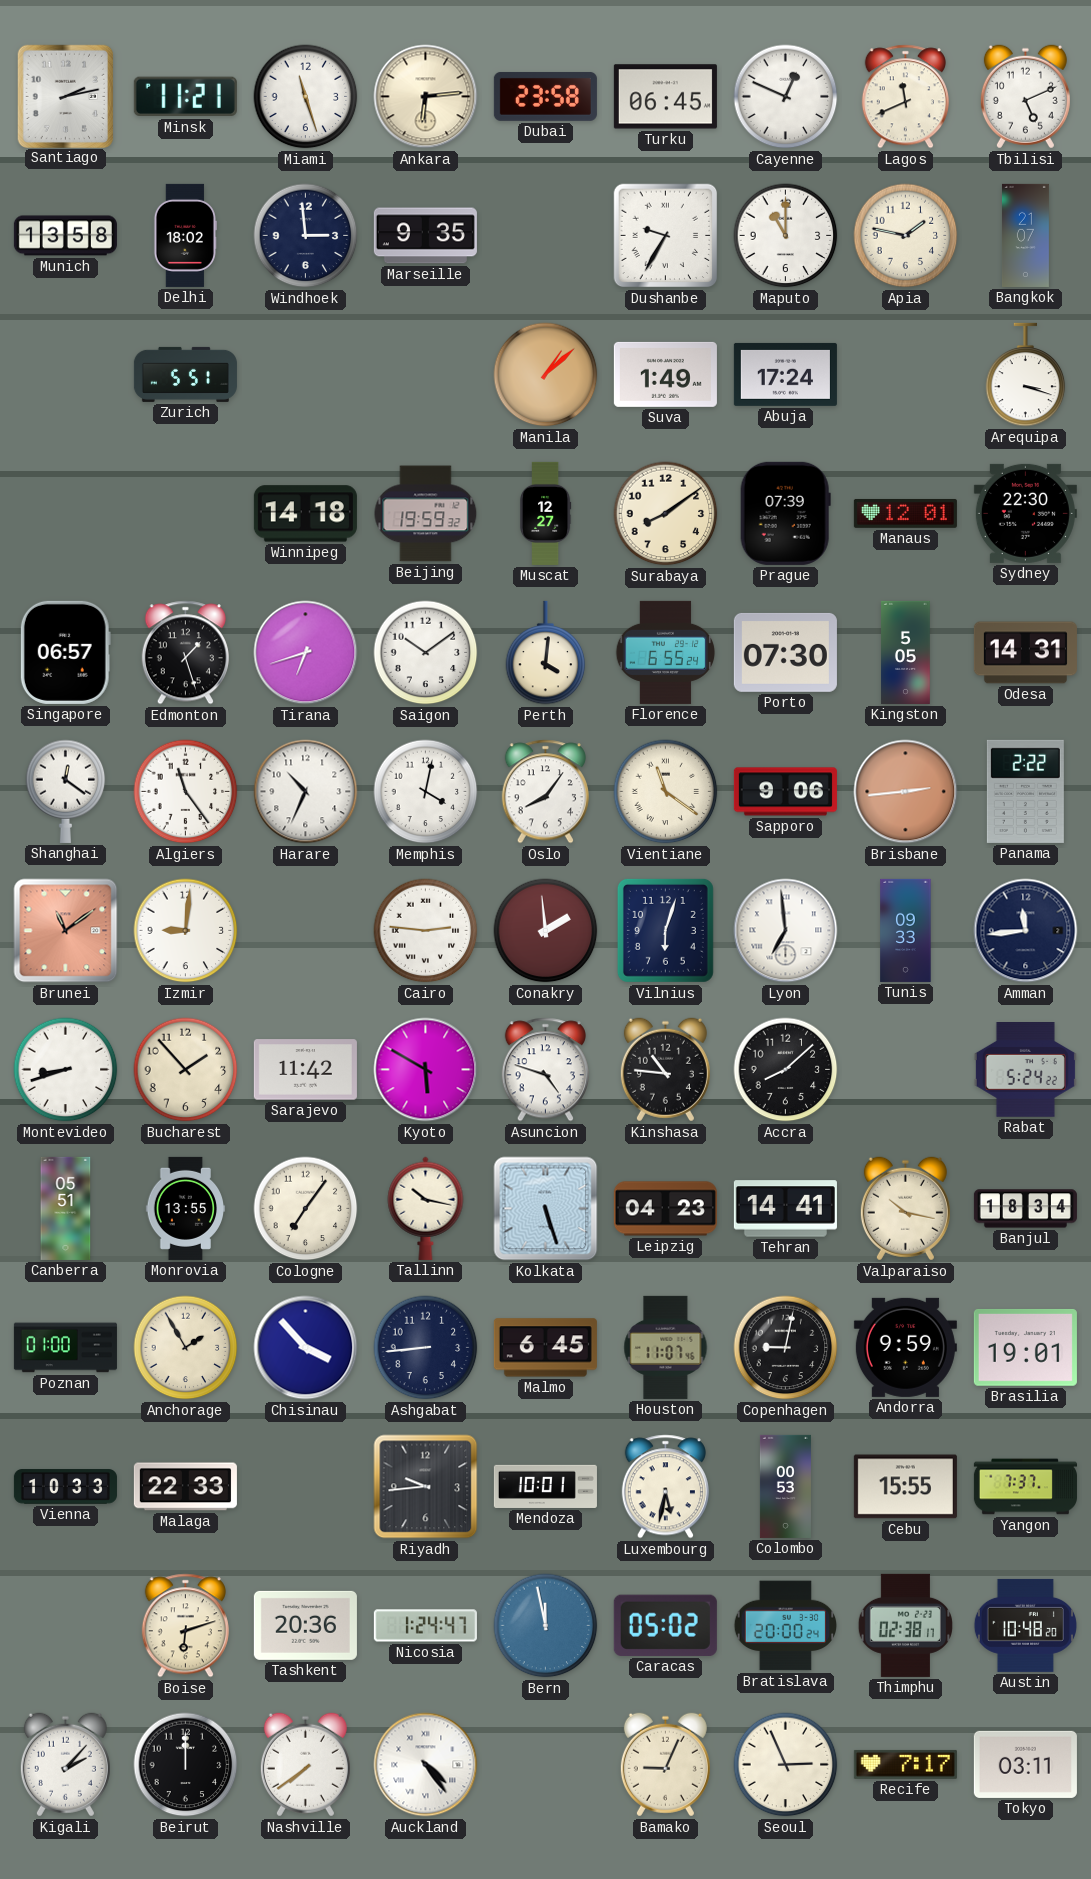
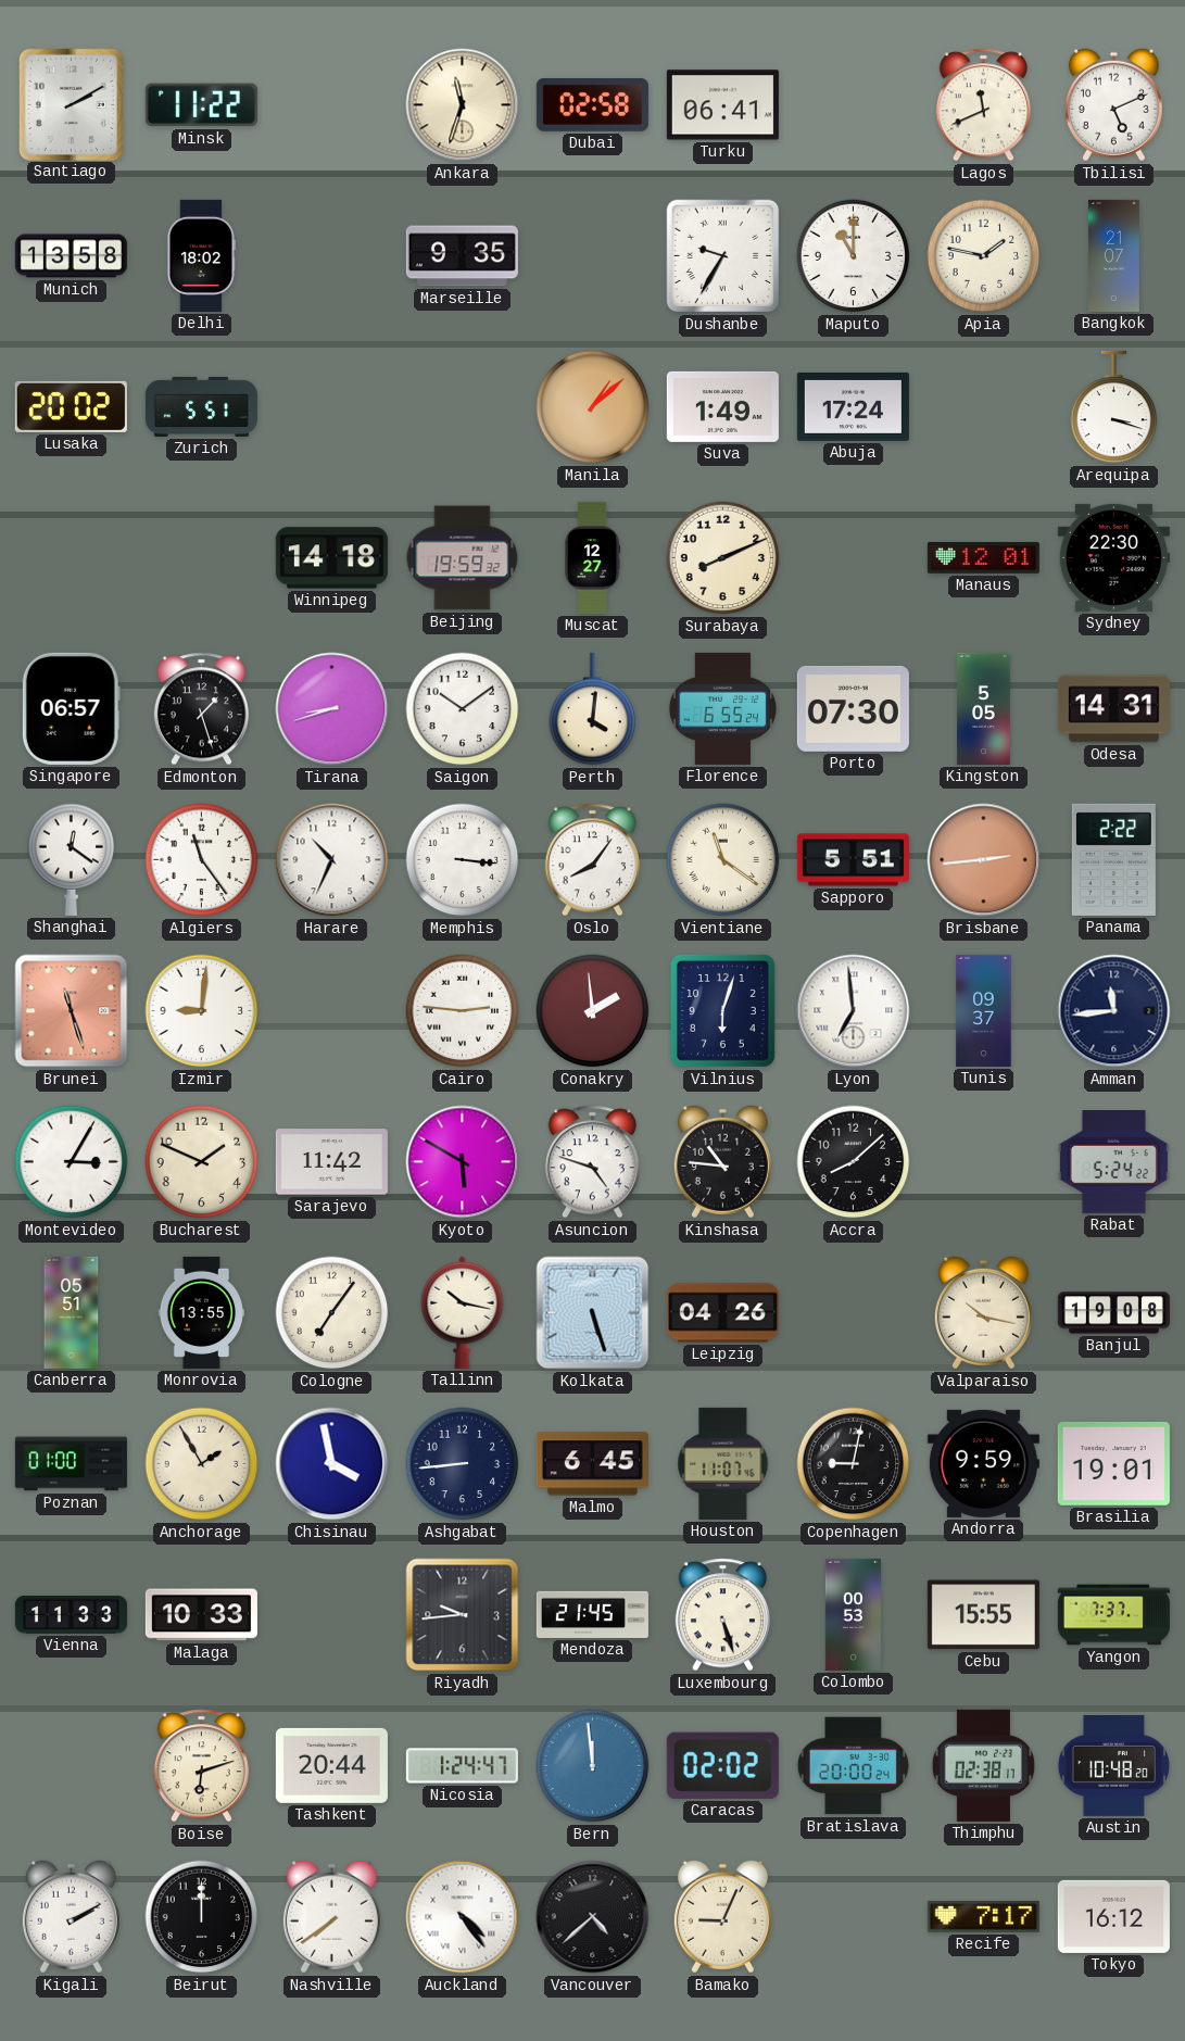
Santiago: 2:13 -> 2:10
Minsk: 11:21 -> 11:22
Miami: 11:27 -> none
Ankara: 6:14 -> 11:33
Dubai: 23:58 -> 02:58
Turku: 06:45 -> 06:41
Cayenne: 12:49 -> none
Windhoek: 2:59 -> none
Lusaka: none -> 20:02
Surabaya: 8:09 -> 8:11
Prague: 07:39 -> none
Tirana: 6:42 -> 8:42
Memphis: 4:02 -> 3:16
Sapporo: 9:06 -> 5:51
Brunei: 11:09 -> 11:27
Tunis: 09:33 -> 09:37
Montevideo: 8:42 -> 3:05
Bucharest: 1:53 -> 1:49
Leipzig: 04:23 -> 04:26
Tehran: 14:41 -> none
Banjul: 18:34 -> 19:08
Chisinau: 3:53 -> 3:58
Vienna: 10:33 -> 11:33
Malaga: 22:33 -> 10:33
Mendoza: 10:01 -> 21:45
Luxembourg: 5:32 -> 5:27
Tashkent: 20:36 -> 20:44
Bern: 11:58 -> 11:59
Caracas: 05:02 -> 02:02
Kigali: 2:07 -> 2:10
Vancouver: none -> 4:38
Seoul: 2:56 -> none
Tokyo: 03:11 -> 16:12
